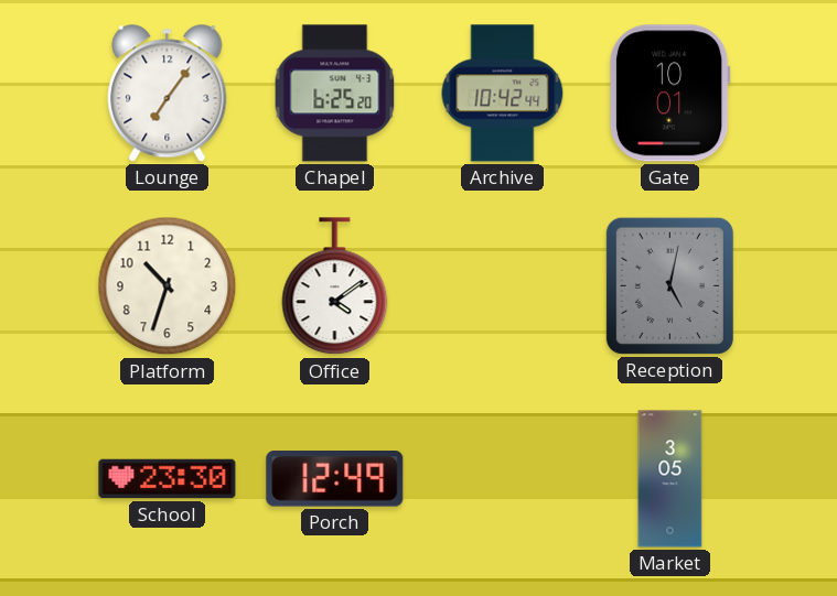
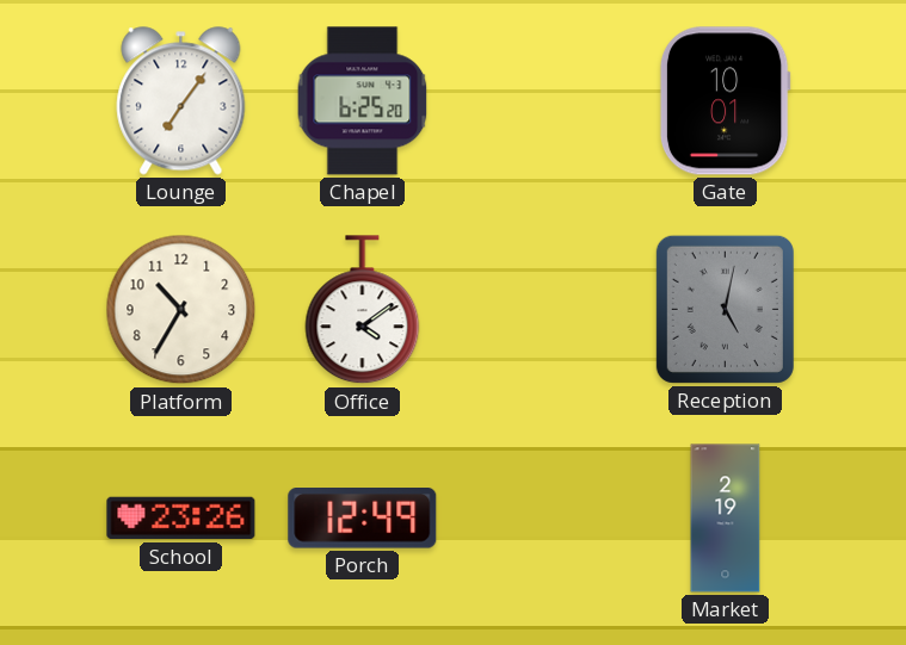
Archive: 10:42 -> none
Platform: 10:33 -> 10:35
School: 23:30 -> 23:26
Market: 3:05 -> 2:19
